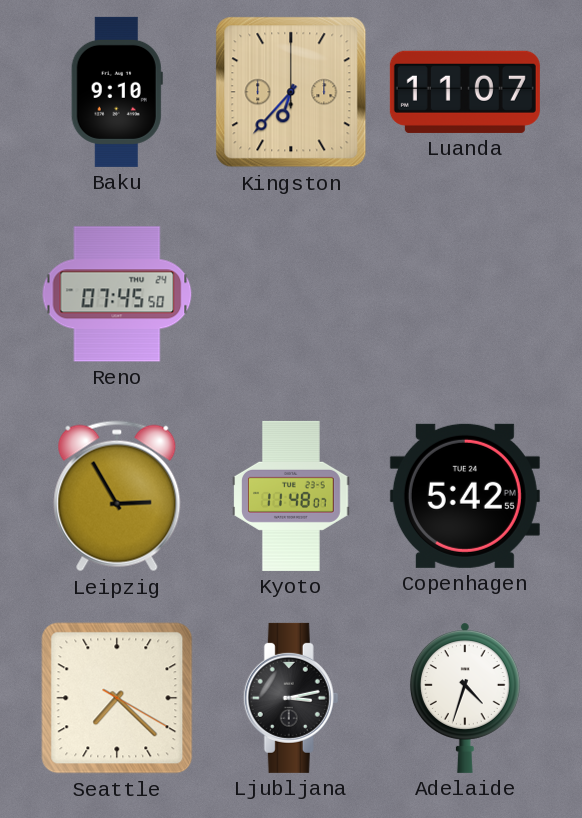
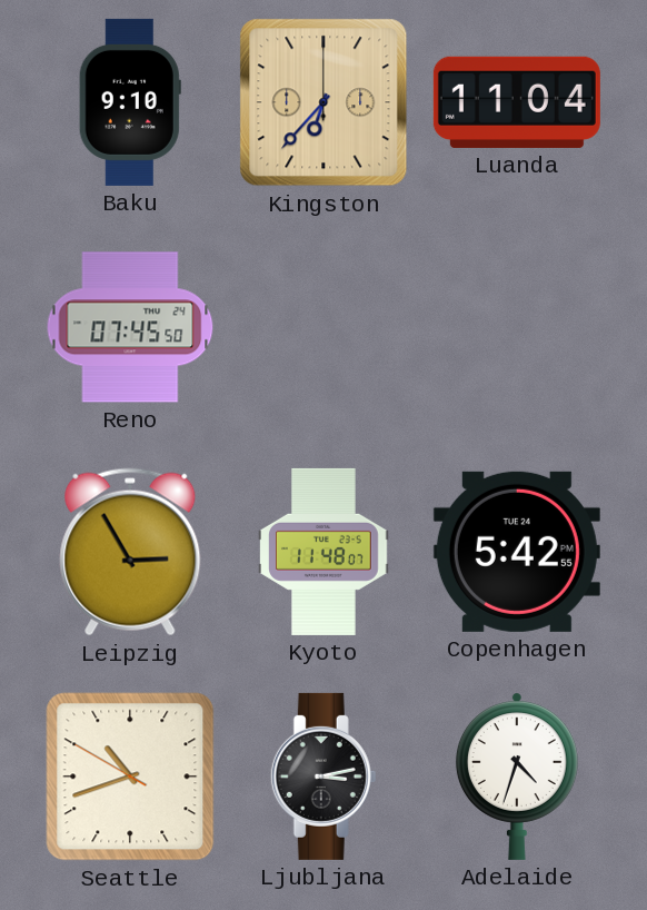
Luanda: 11:07 -> 11:04
Seattle: 7:22 -> 10:41
